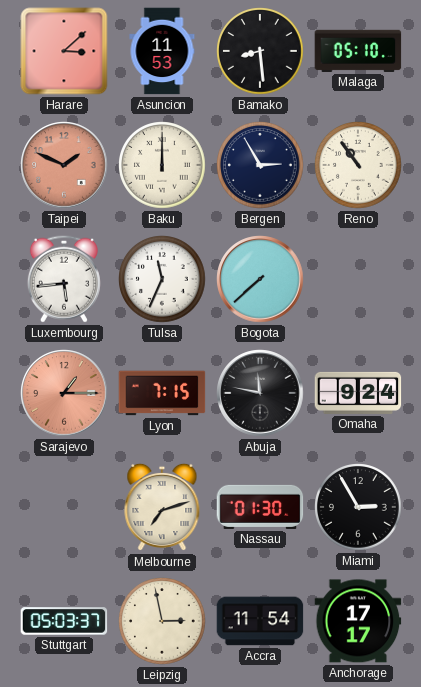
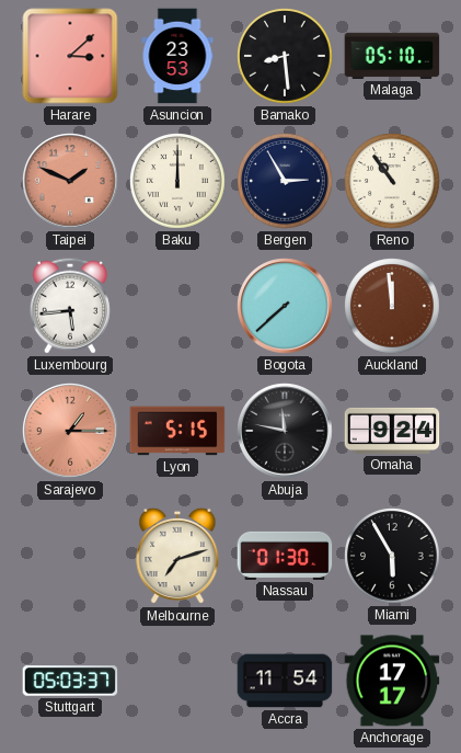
Asuncion: 11:53 -> 23:53
Tulsa: 11:34 -> none
Auckland: none -> 11:59
Lyon: 7:15 -> 5:15
Miami: 2:55 -> 5:55
Leipzig: 2:58 -> none
